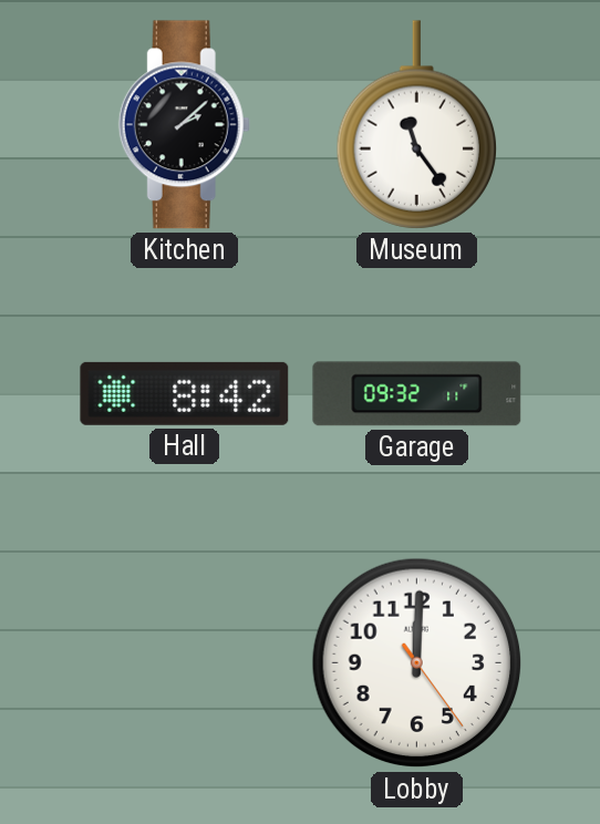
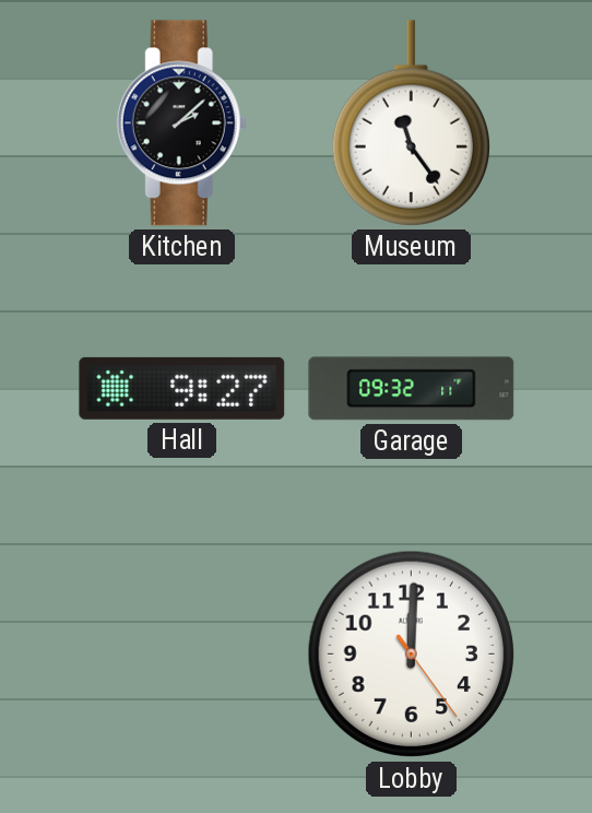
Hall: 8:42 -> 9:27
